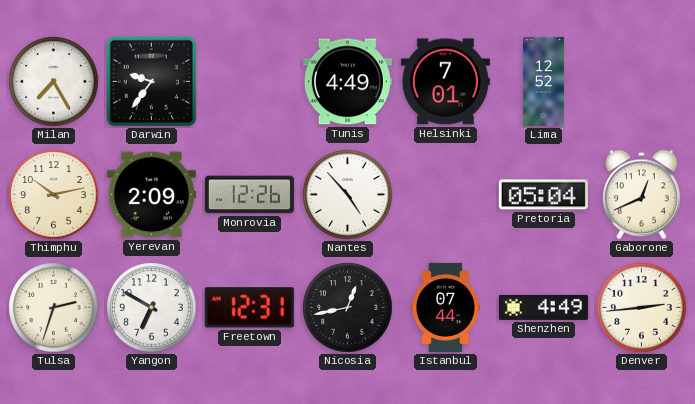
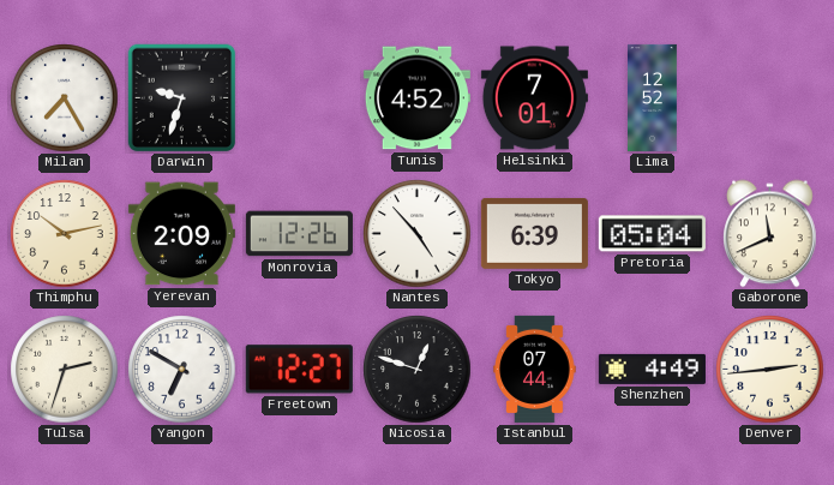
Darwin: 9:36 -> 9:33
Tunis: 4:49 -> 4:52
Tokyo: none -> 6:39
Gaborone: 12:41 -> 11:41
Freetown: 12:31 -> 12:27
Nicosia: 12:43 -> 12:48
